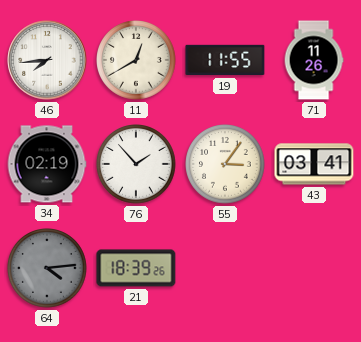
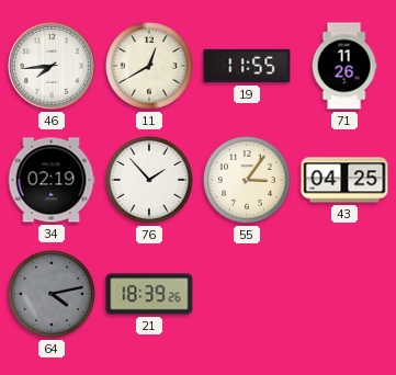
43: 03:41 -> 04:25
64: 4:14 -> 4:13
